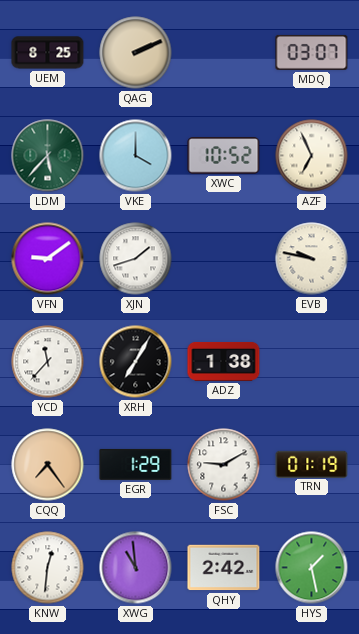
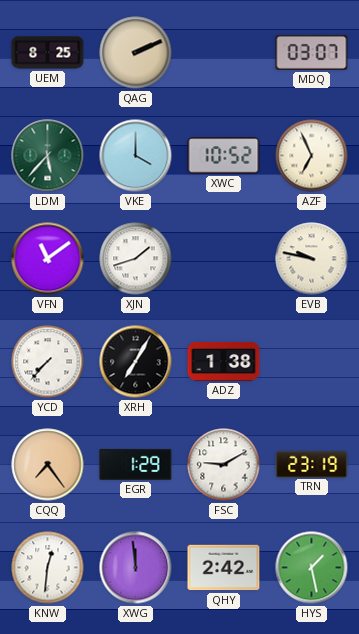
VFN: 9:09 -> 11:09
YCD: 11:37 -> 7:37
TRN: 01:19 -> 23:19
XWG: 10:59 -> 11:59
